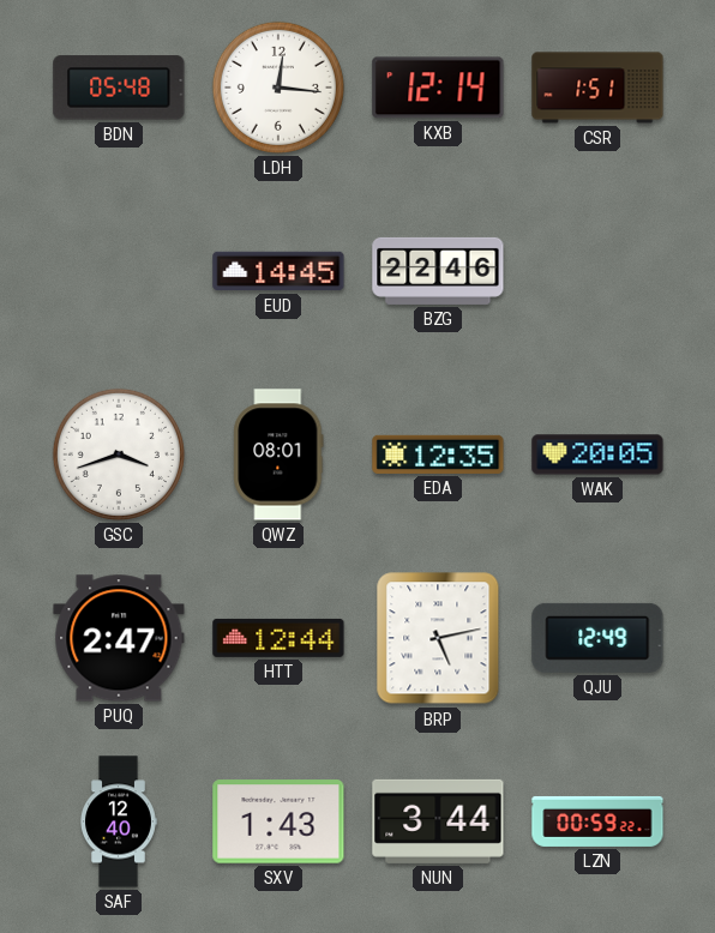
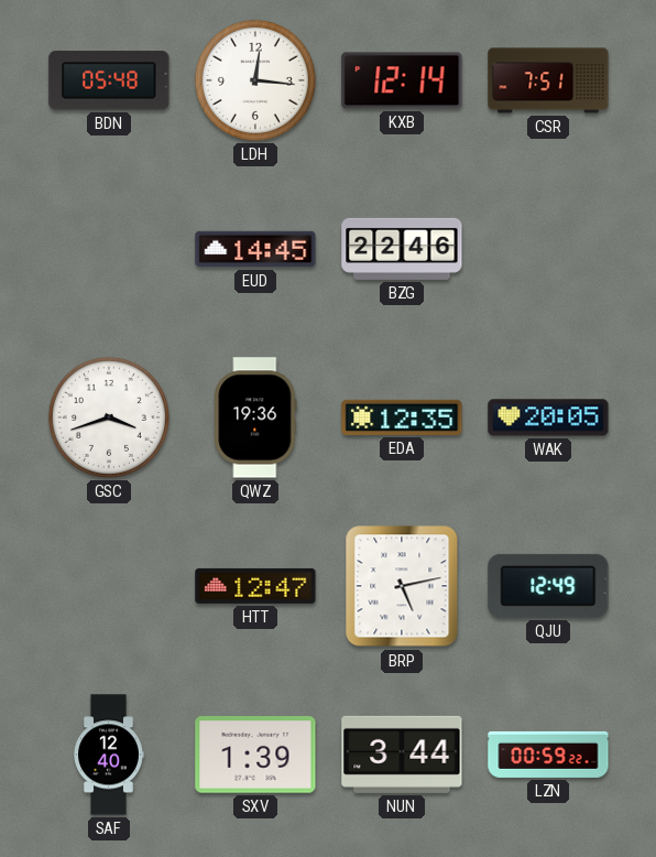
CSR: 1:51 -> 7:51
QWZ: 08:01 -> 19:36
PUQ: 2:47 -> none
HTT: 12:44 -> 12:47
SXV: 1:43 -> 1:39
